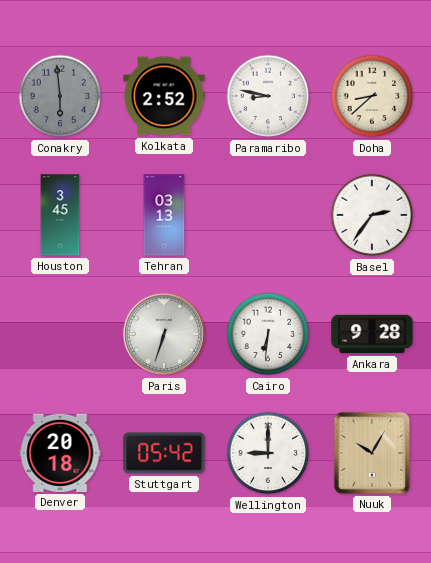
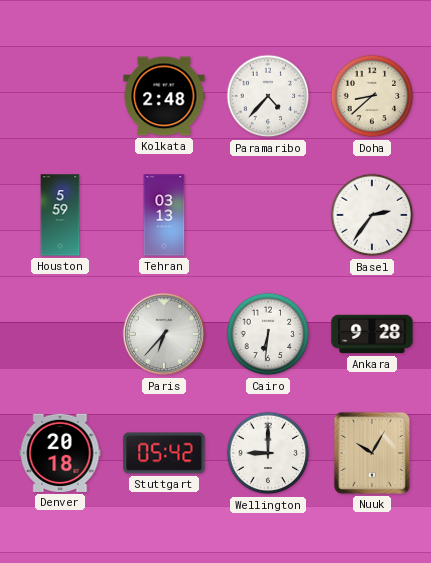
Conakry: 5:59 -> none
Kolkata: 2:52 -> 2:48
Paramaribo: 8:47 -> 4:37
Houston: 3:45 -> 5:59
Paris: 6:33 -> 6:37
